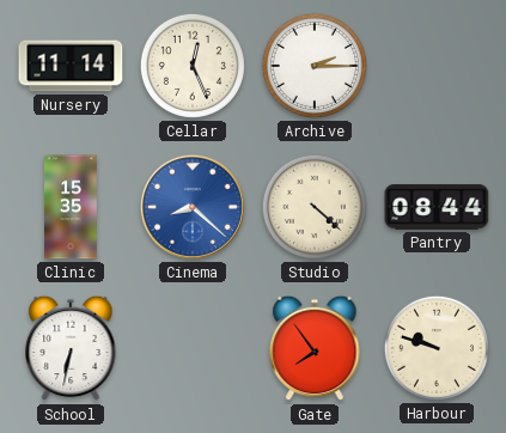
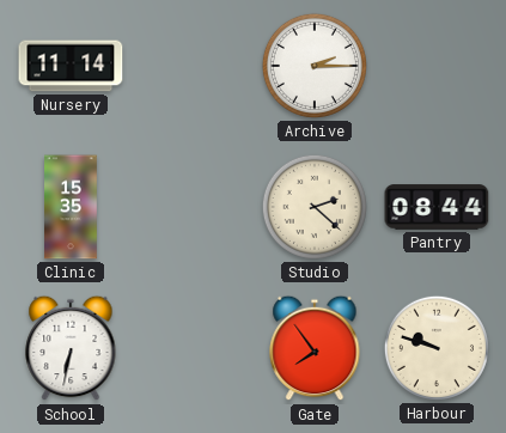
Cellar: 12:26 -> none
Cinema: 8:22 -> none
Studio: 4:22 -> 2:22
